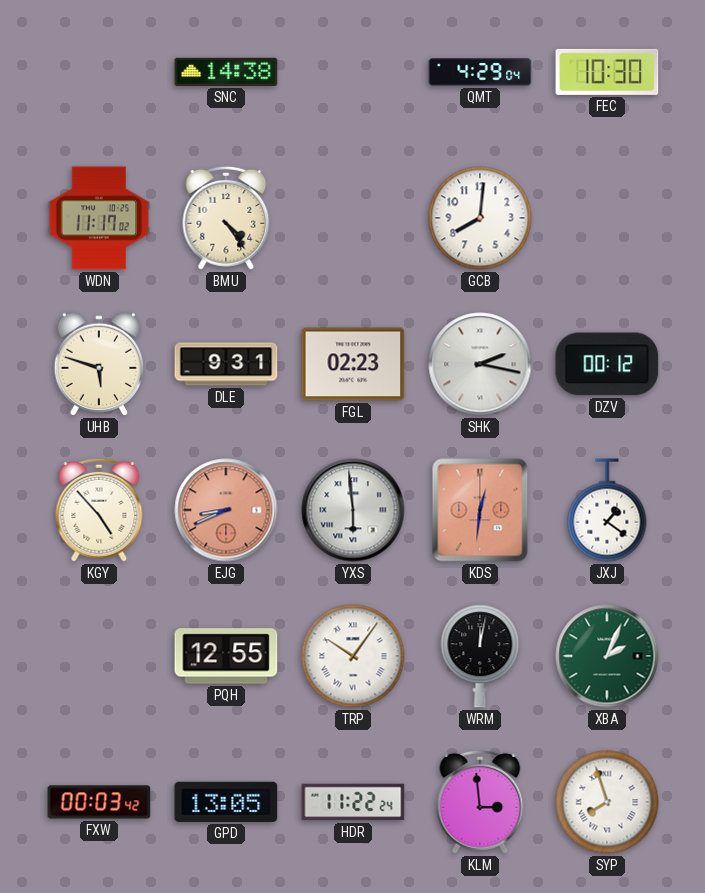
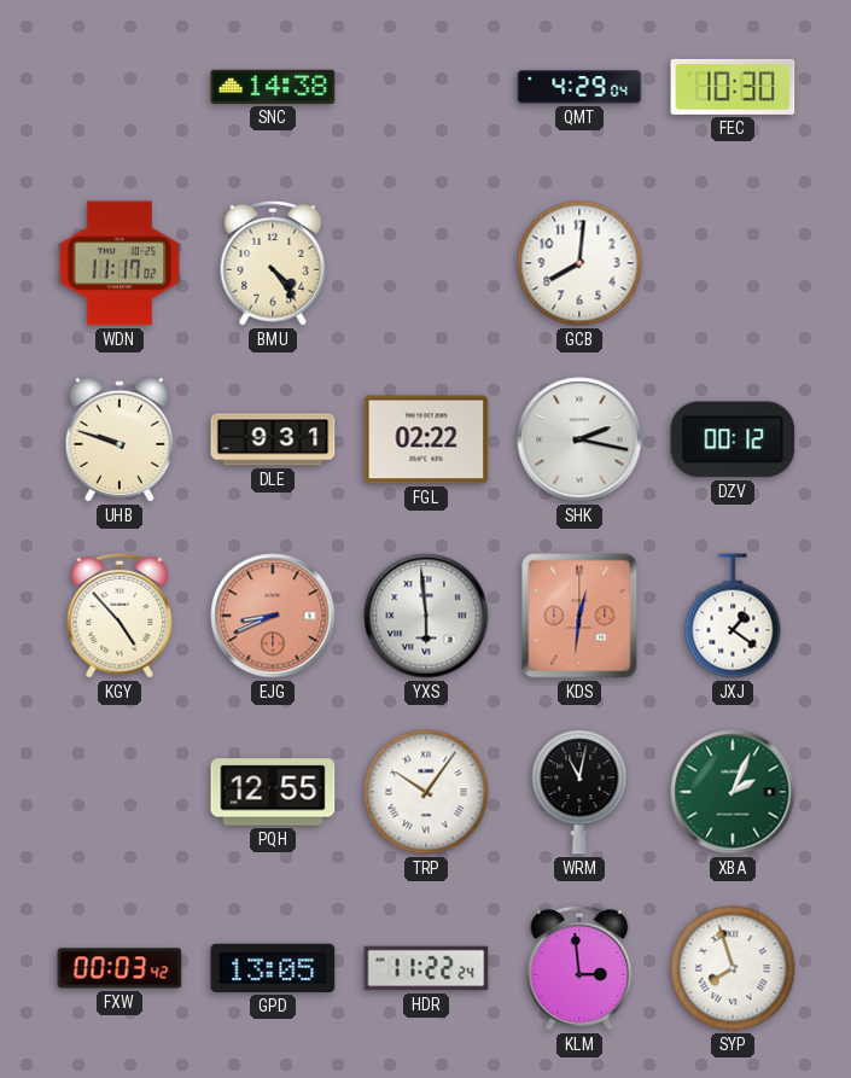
UHB: 5:48 -> 9:48
FGL: 02:23 -> 02:22
WRM: 12:02 -> 11:02
